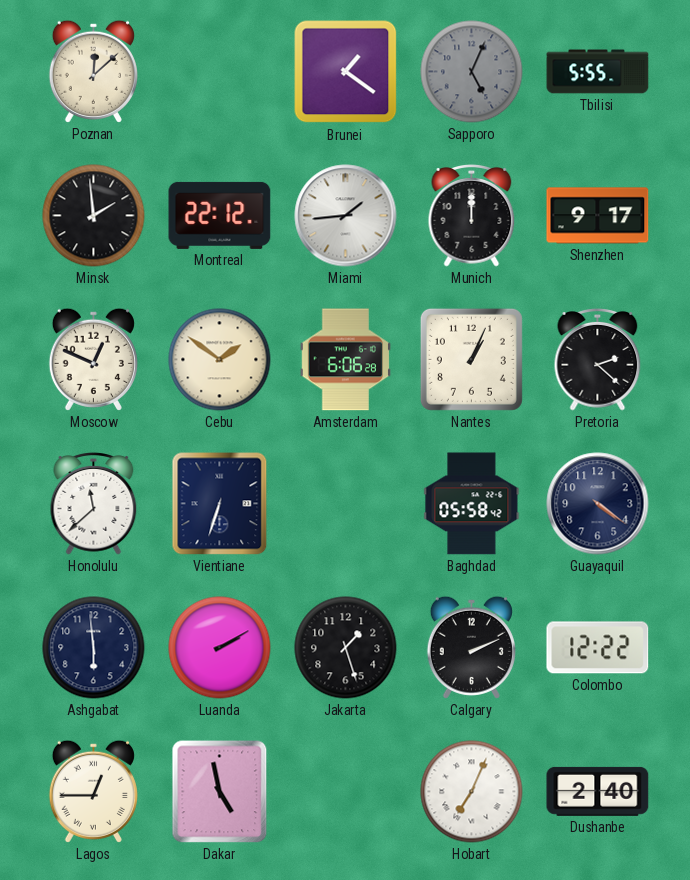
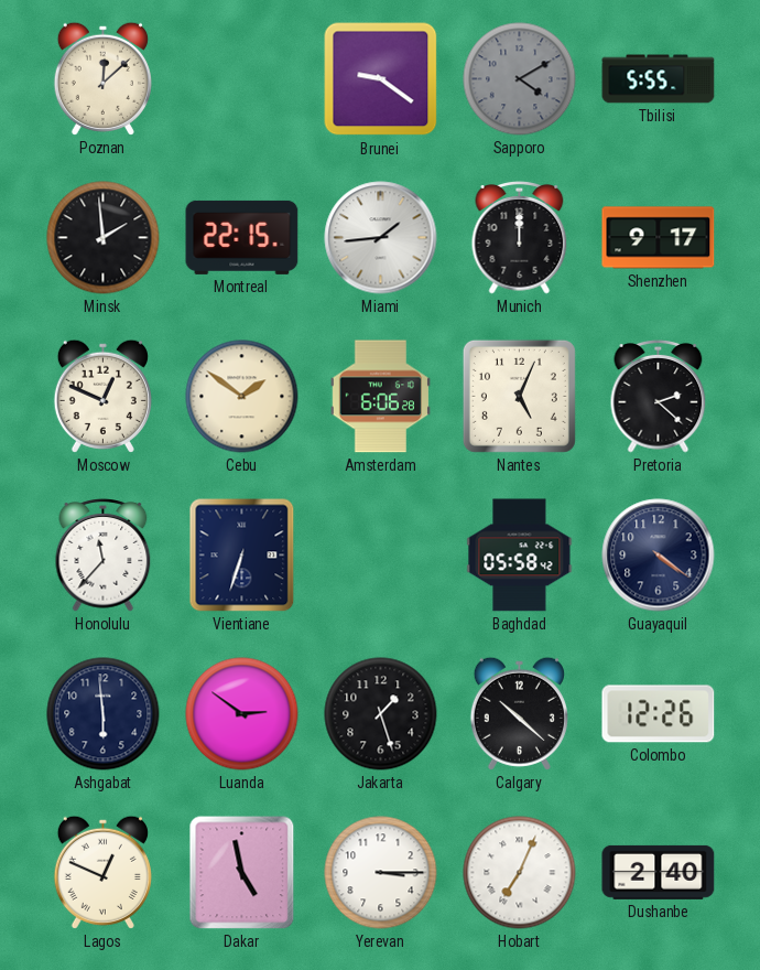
Brunei: 1:21 -> 9:21
Sapporo: 5:04 -> 4:10
Montreal: 22:12 -> 22:15
Nantes: 1:04 -> 5:04
Honolulu: 11:38 -> 11:37
Luanda: 2:10 -> 2:51
Calgary: 2:11 -> 10:22
Colombo: 12:22 -> 12:26
Lagos: 12:45 -> 12:49
Yerevan: none -> 3:15
